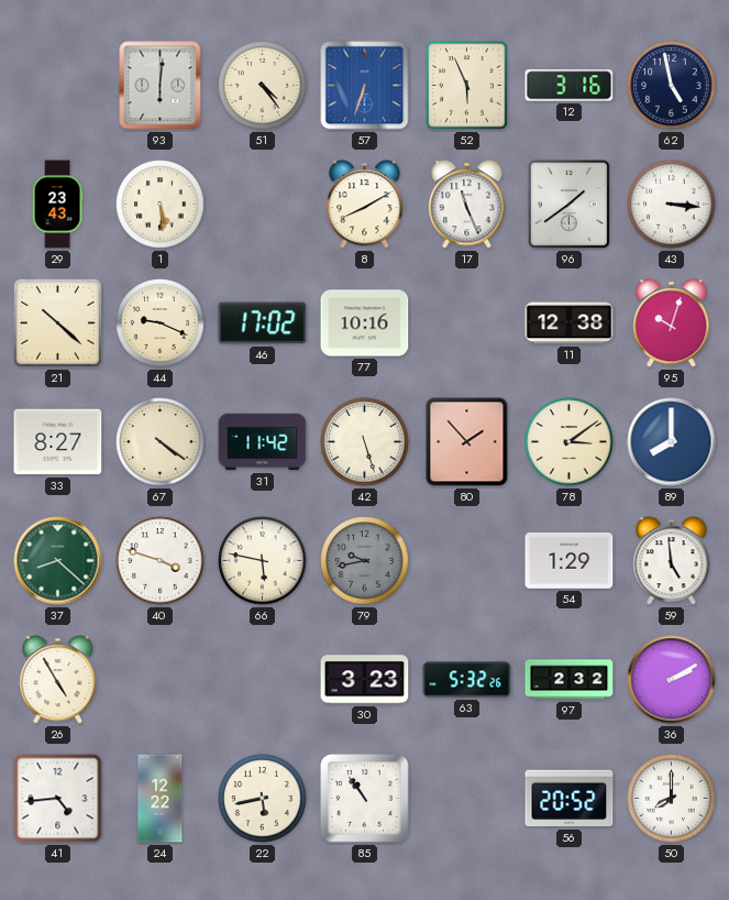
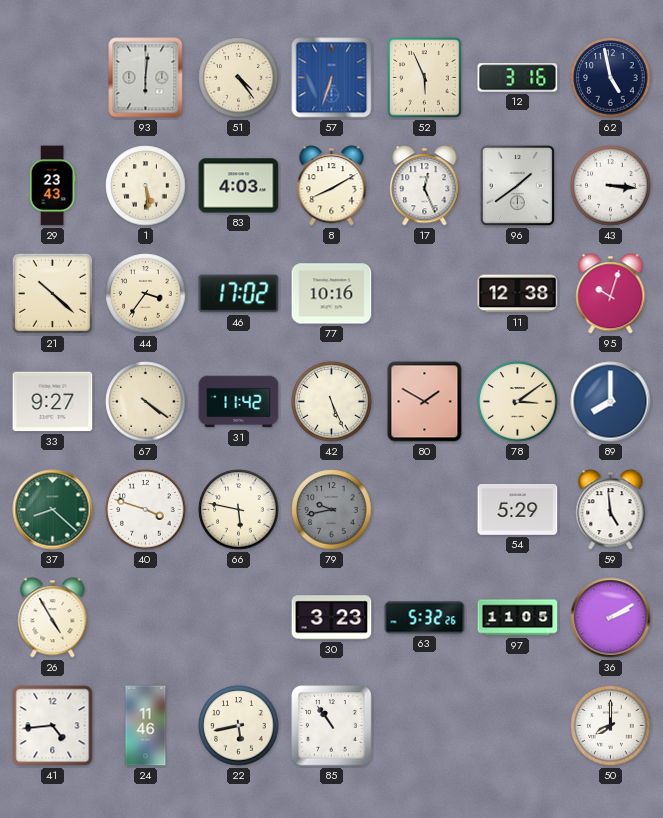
83: none -> 4:03
17: 11:26 -> 12:26
44: 9:19 -> 3:36
33: 8:27 -> 9:27
42: 5:27 -> 5:26
80: 1:53 -> 1:50
54: 1:29 -> 5:29
97: 2:32 -> 11:05
24: 12:22 -> 11:46
56: 20:52 -> none
